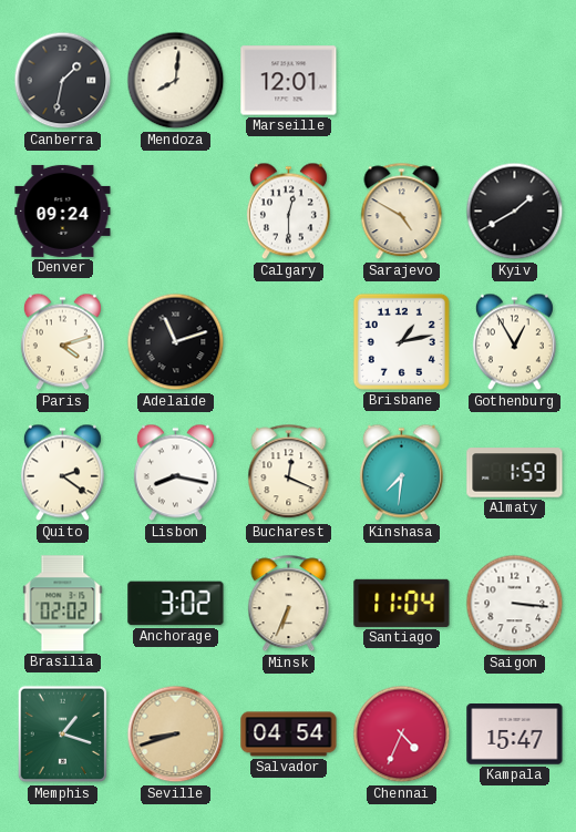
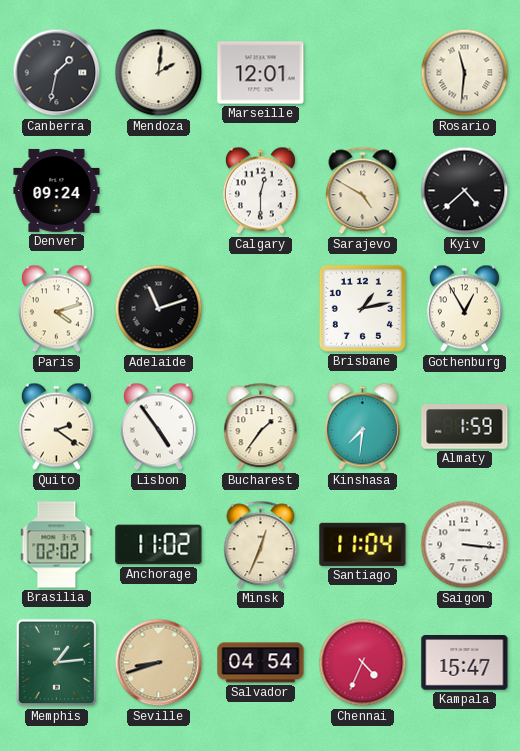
Mendoza: 8:01 -> 2:01
Rosario: none -> 11:31
Kyiv: 1:40 -> 4:38
Lisbon: 8:17 -> 4:54
Bucharest: 12:19 -> 1:36
Anchorage: 3:02 -> 11:02
Minsk: 6:34 -> 12:34
Memphis: 1:18 -> 1:14
